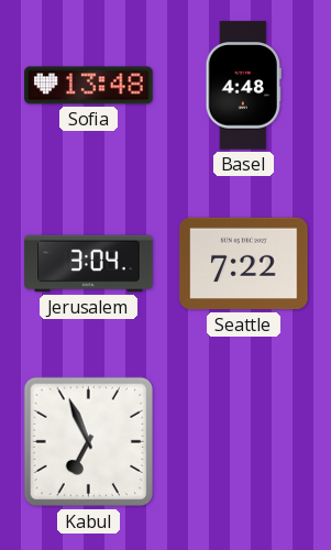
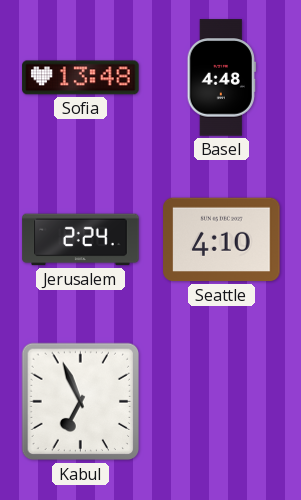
Jerusalem: 3:04 -> 2:24
Seattle: 7:22 -> 4:10
